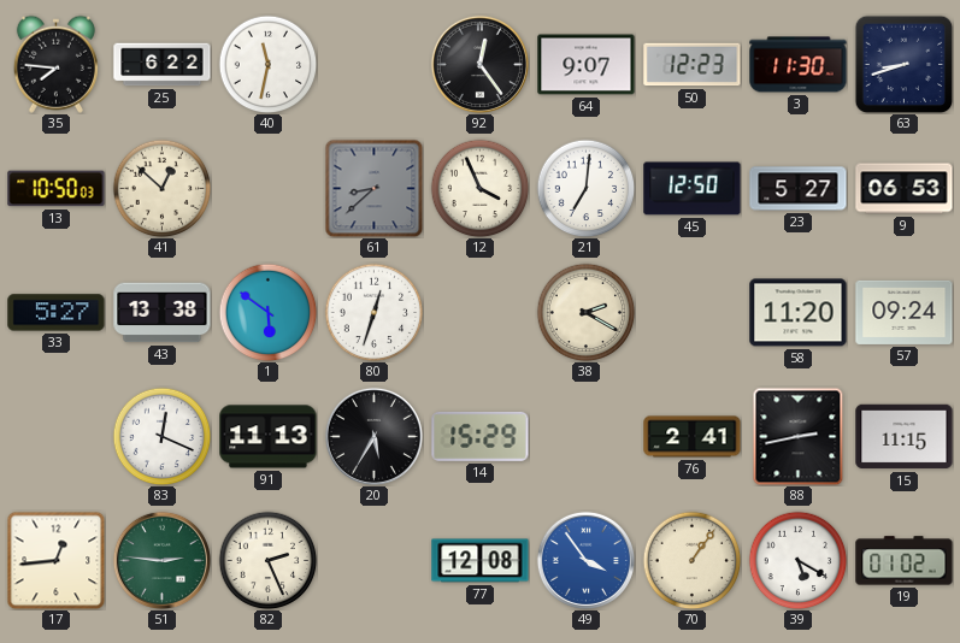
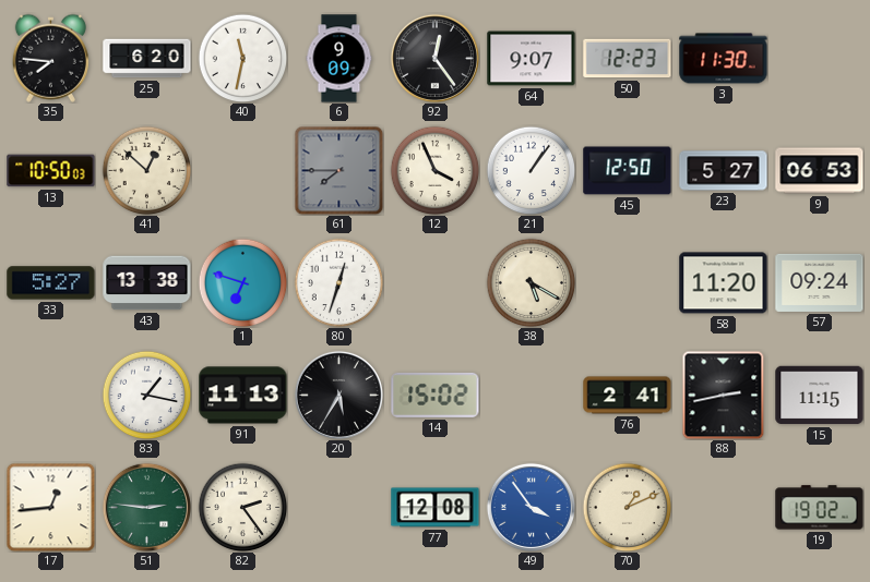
25: 6:22 -> 6:20
6: none -> 9:09
63: 8:42 -> none
61: 8:38 -> 7:45
21: 7:01 -> 1:06
1: 5:51 -> 6:48
38: 2:20 -> 5:20
83: 12:19 -> 1:17
14: 15:29 -> 15:02
82: 2:26 -> 2:24
70: 1:06 -> 1:11
39: 5:20 -> none
19: 01:02 -> 19:02
